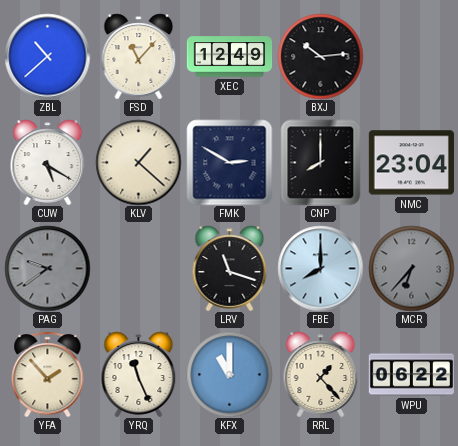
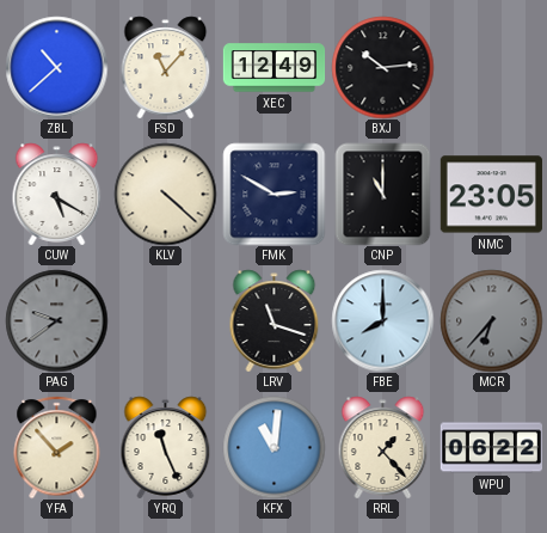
KLV: 1:22 -> 4:22
CNP: 8:00 -> 11:00
NMC: 23:04 -> 23:05
KFX: 11:00 -> 11:01
